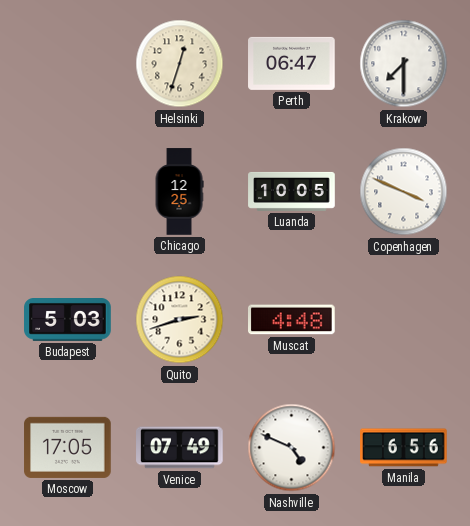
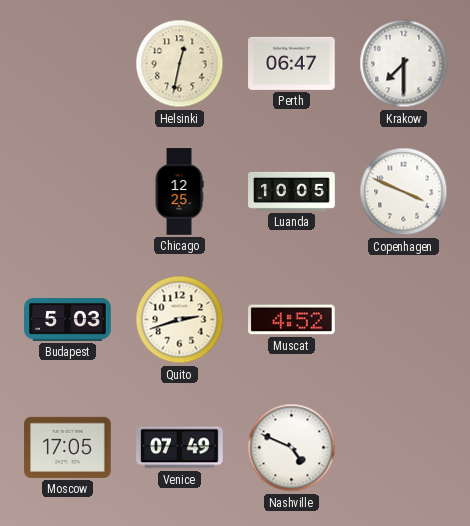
Helsinki: 12:33 -> 12:32
Muscat: 4:48 -> 4:52
Manila: 6:56 -> none
